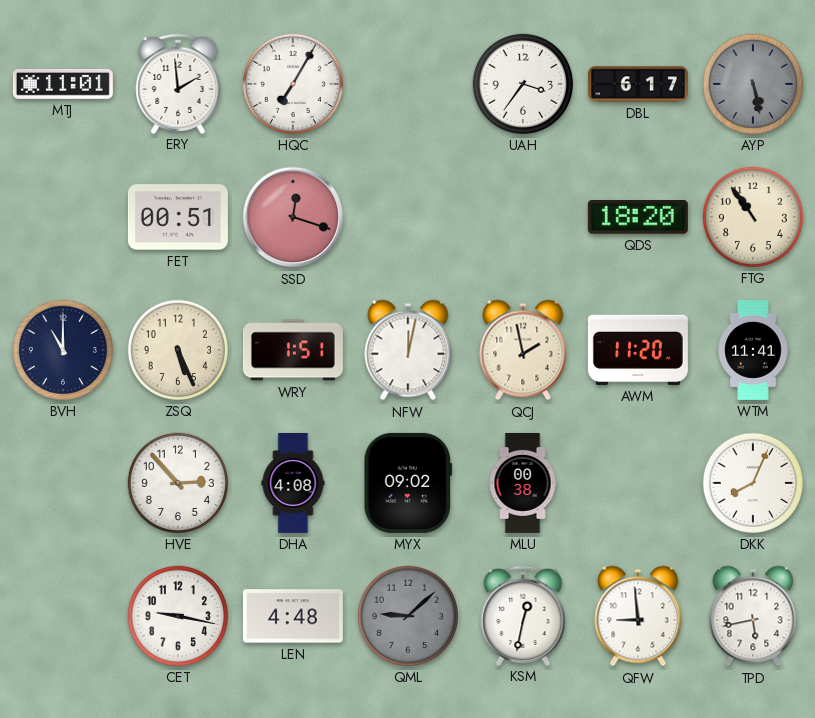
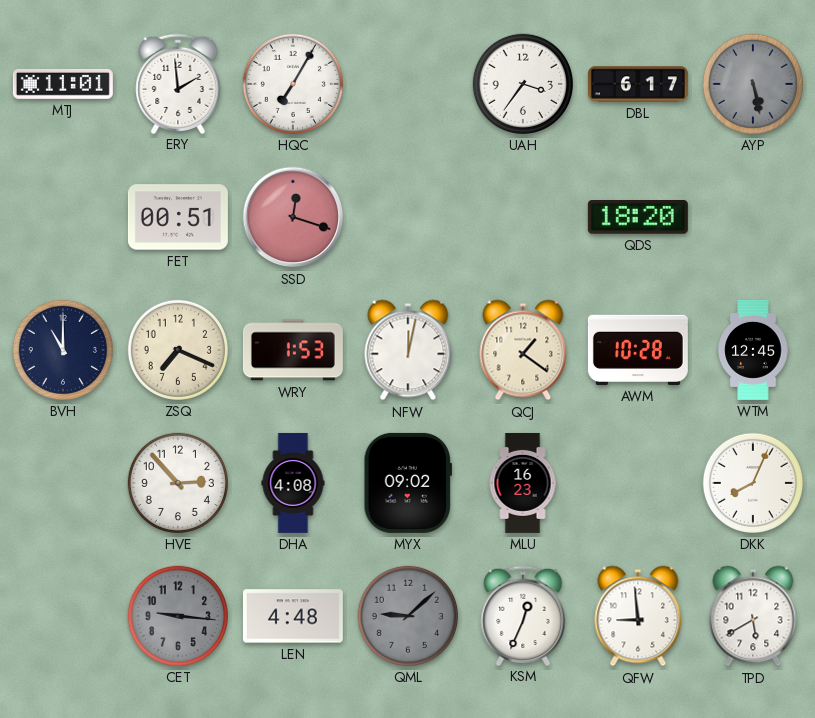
FTG: 10:54 -> none
ZSQ: 5:26 -> 7:19
WRY: 1:51 -> 1:53
QCJ: 1:58 -> 1:21
AWM: 11:20 -> 10:28
WTM: 11:41 -> 12:45
MLU: 00:38 -> 16:23
CET: 9:17 -> 9:16
CET dial: white -> grey
KSM: 12:32 -> 12:34
TPD: 5:43 -> 5:40
